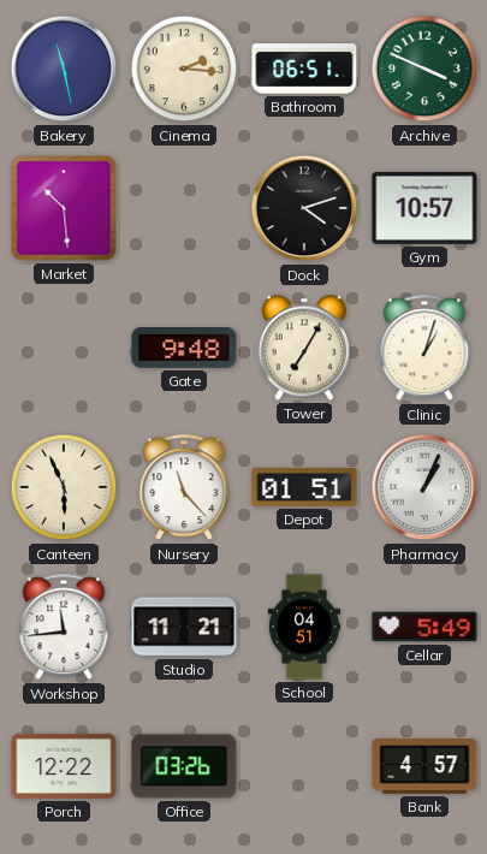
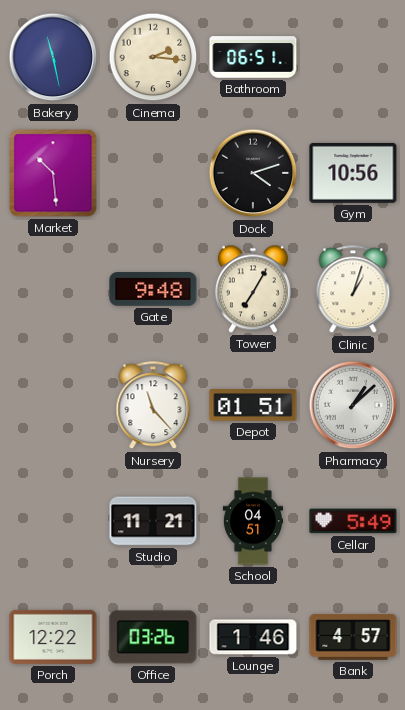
Archive: 3:49 -> none
Gym: 10:57 -> 10:56
Canteen: 5:56 -> none
Pharmacy: 1:04 -> 1:08
Workshop: 11:44 -> none
Lounge: none -> 1:46
